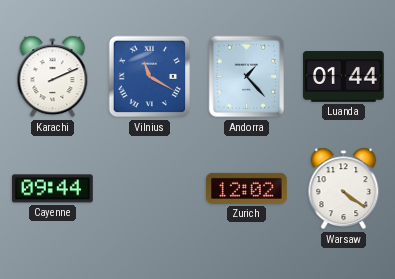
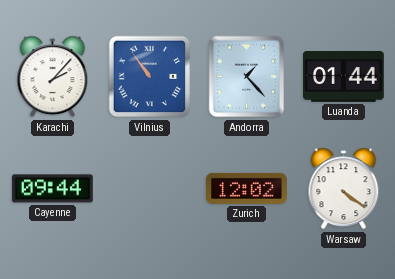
Karachi: 2:11 -> 2:07
Vilnius: 11:20 -> 10:54
